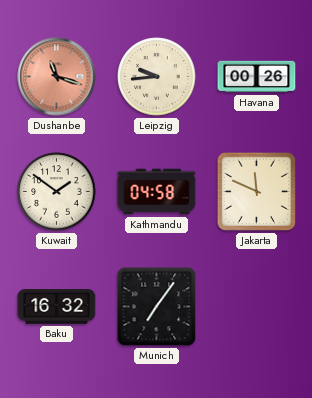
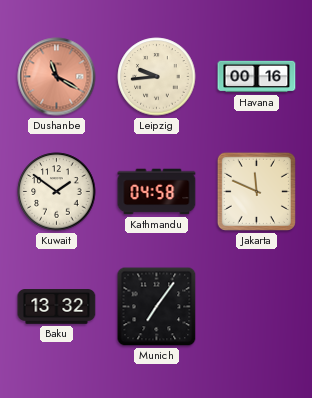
Dushanbe: 11:18 -> 11:20
Havana: 00:26 -> 00:16
Baku: 16:32 -> 13:32
